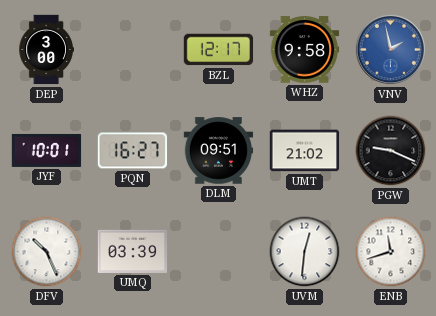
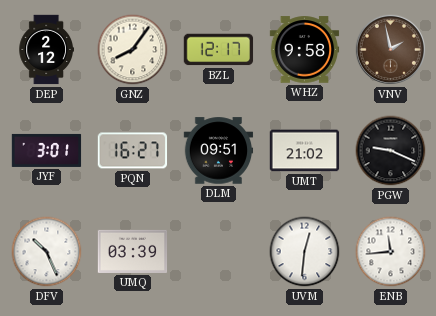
DEP: 3:00 -> 2:12
GNZ: none -> 8:06
VNV dial: blue -> brown
JYF: 10:01 -> 3:01
ENB: 11:42 -> 11:44
